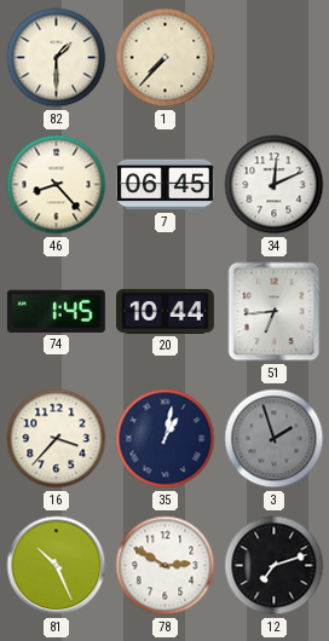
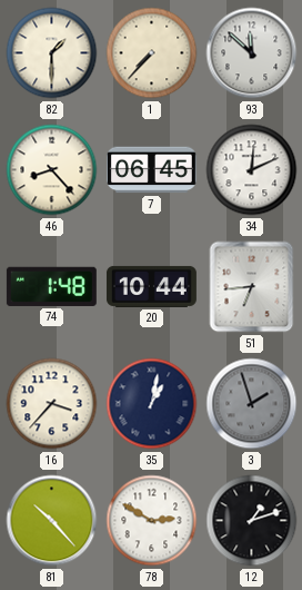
93: none -> 11:52
74: 1:45 -> 1:48
81: 10:26 -> 10:23
12: 7:12 -> 1:12
